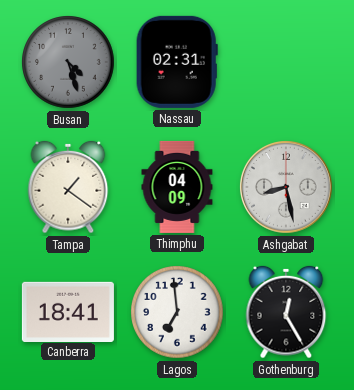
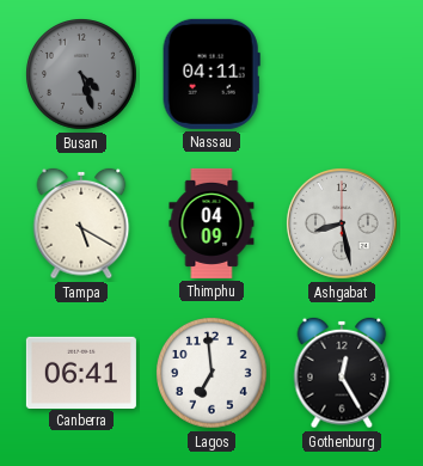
Nassau: 02:31 -> 04:11
Tampa: 1:21 -> 5:20
Canberra: 18:41 -> 06:41
